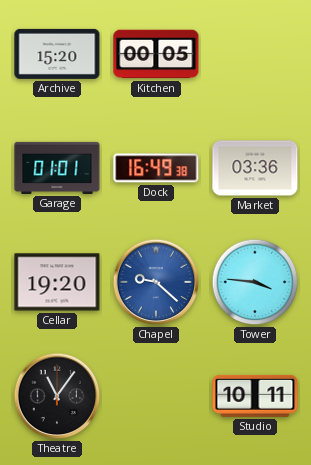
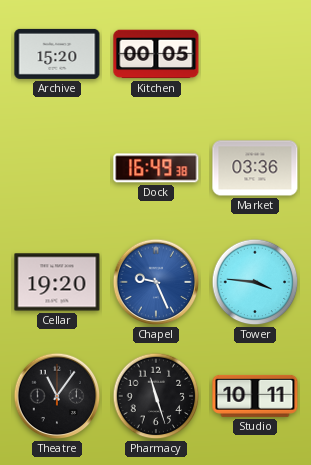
Garage: 01:01 -> none
Chapel: 9:22 -> 9:26
Pharmacy: none -> 11:27
